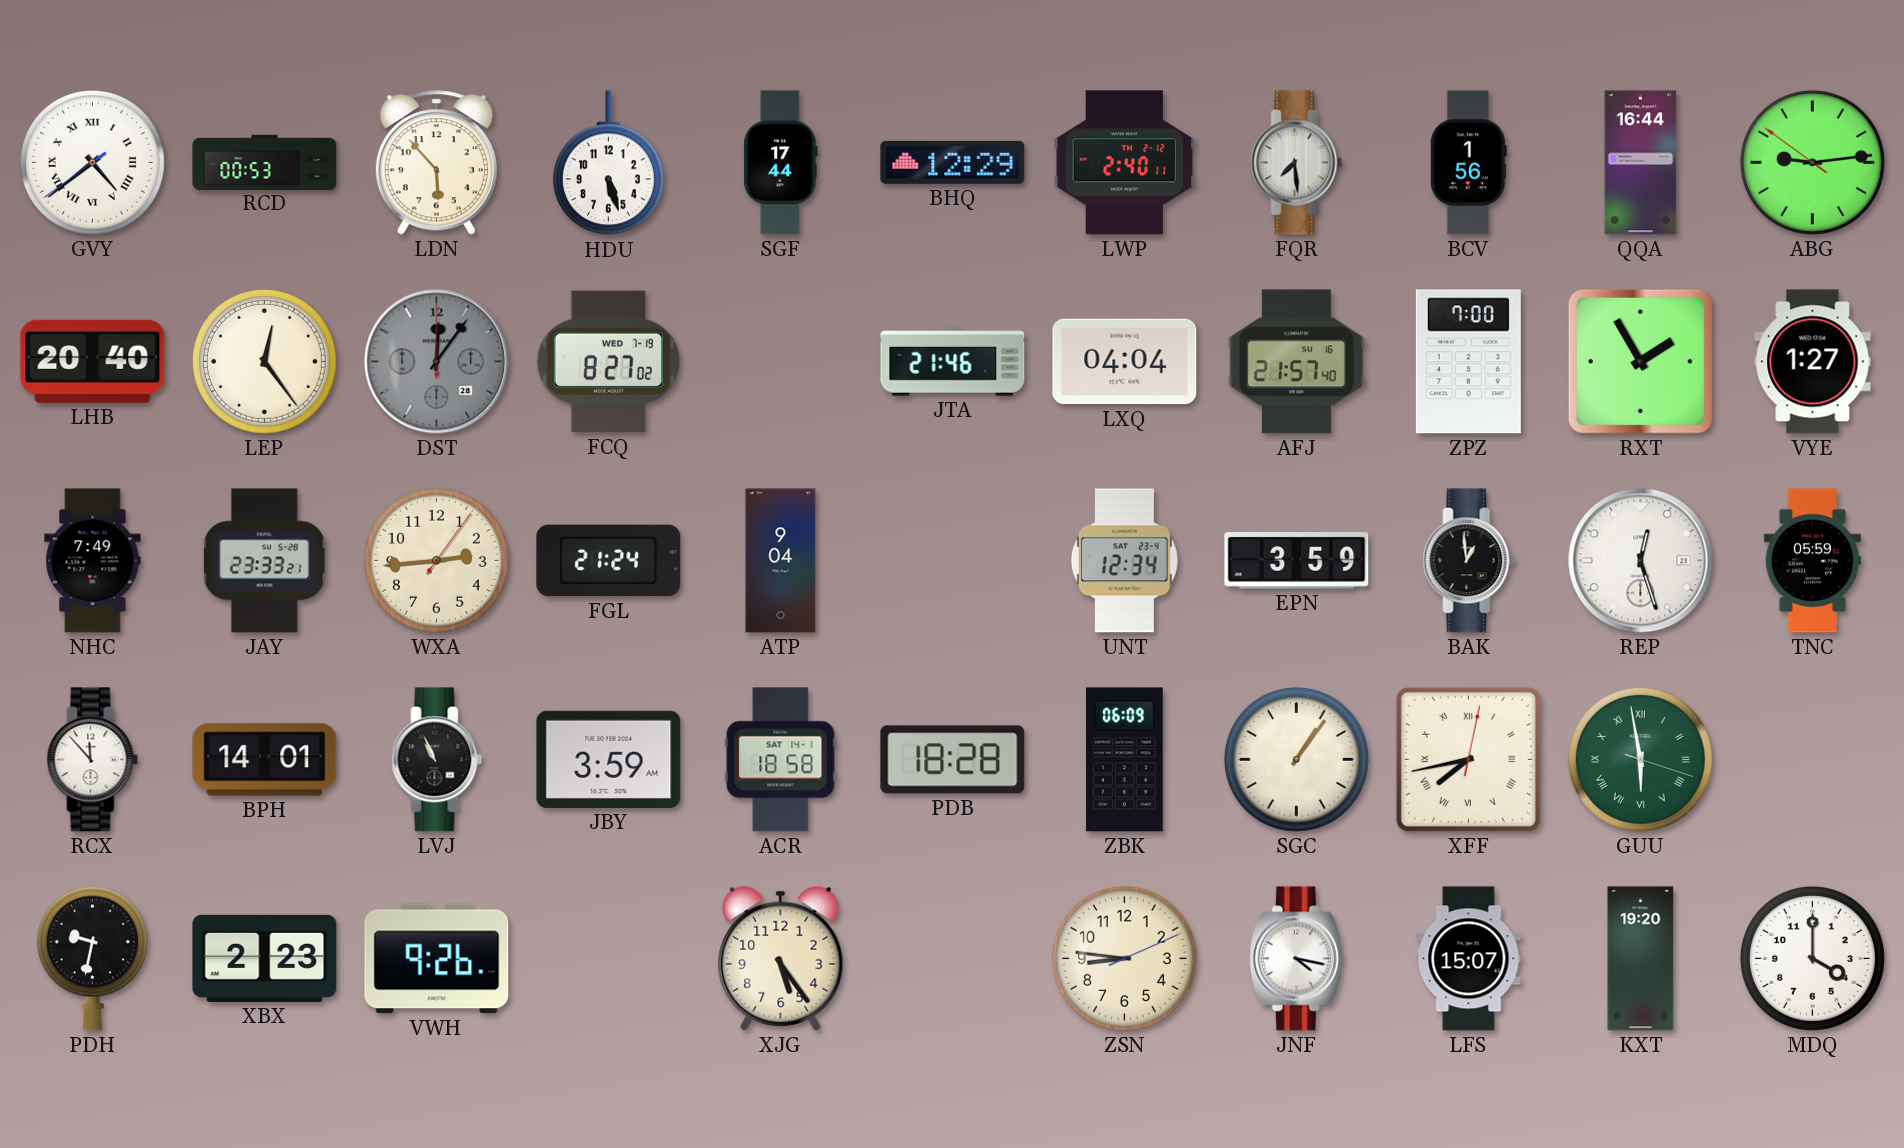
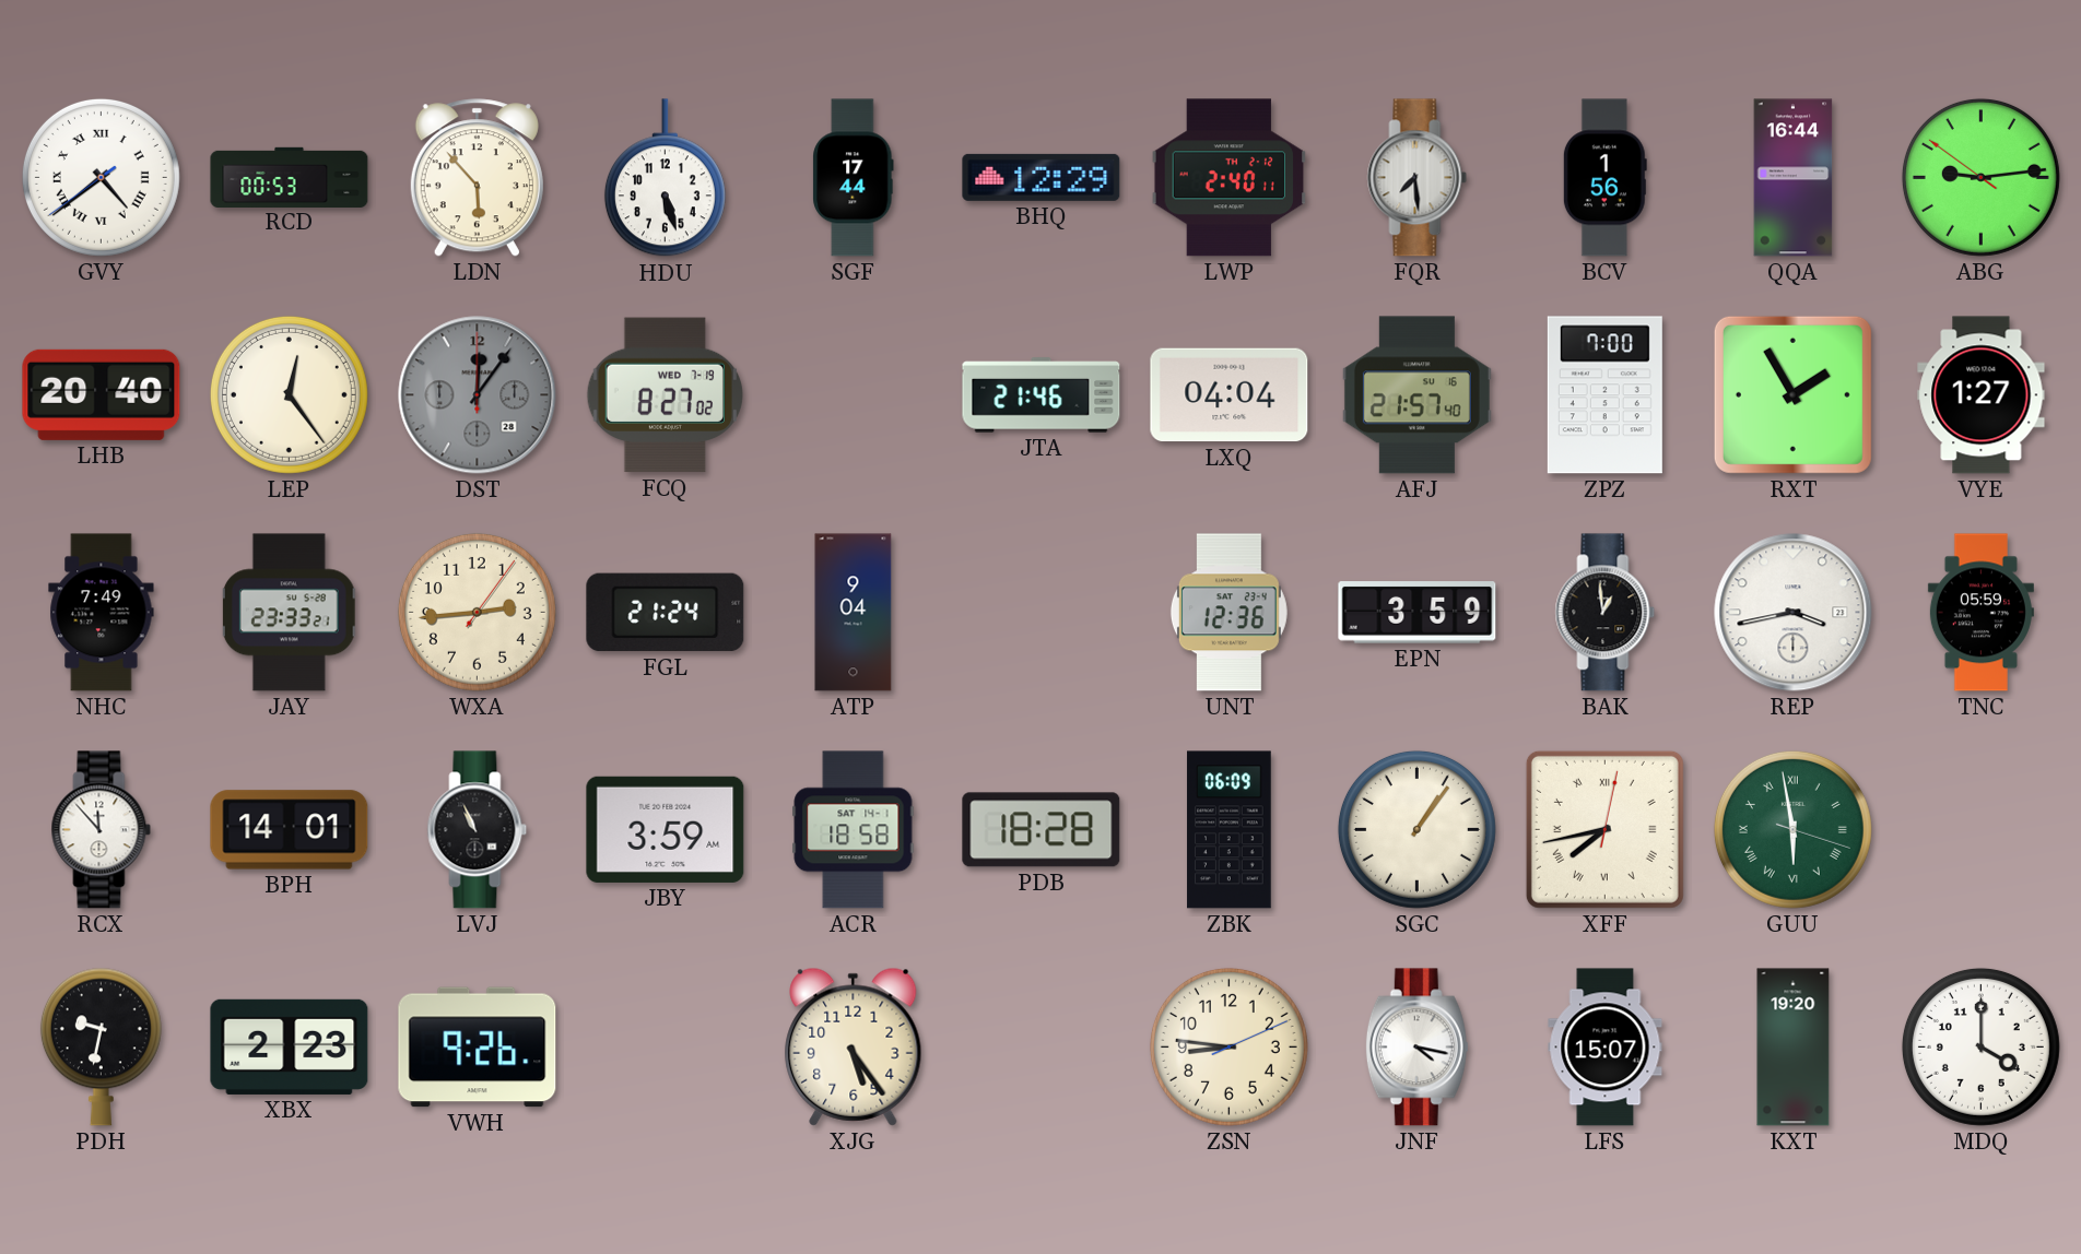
UNT: 12:34 -> 12:36
REP: 12:27 -> 3:43
